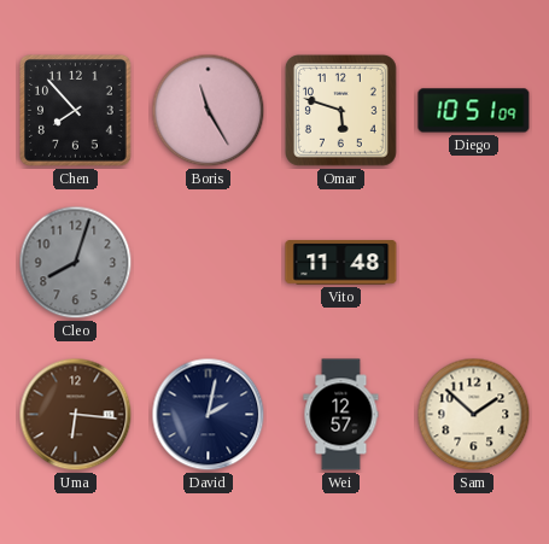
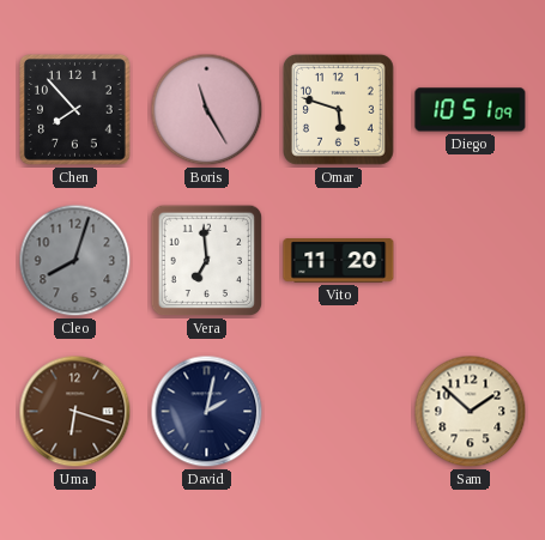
Vera: none -> 6:59
Vito: 11:48 -> 11:20
Uma: 6:16 -> 6:18
Wei: 12:57 -> none
